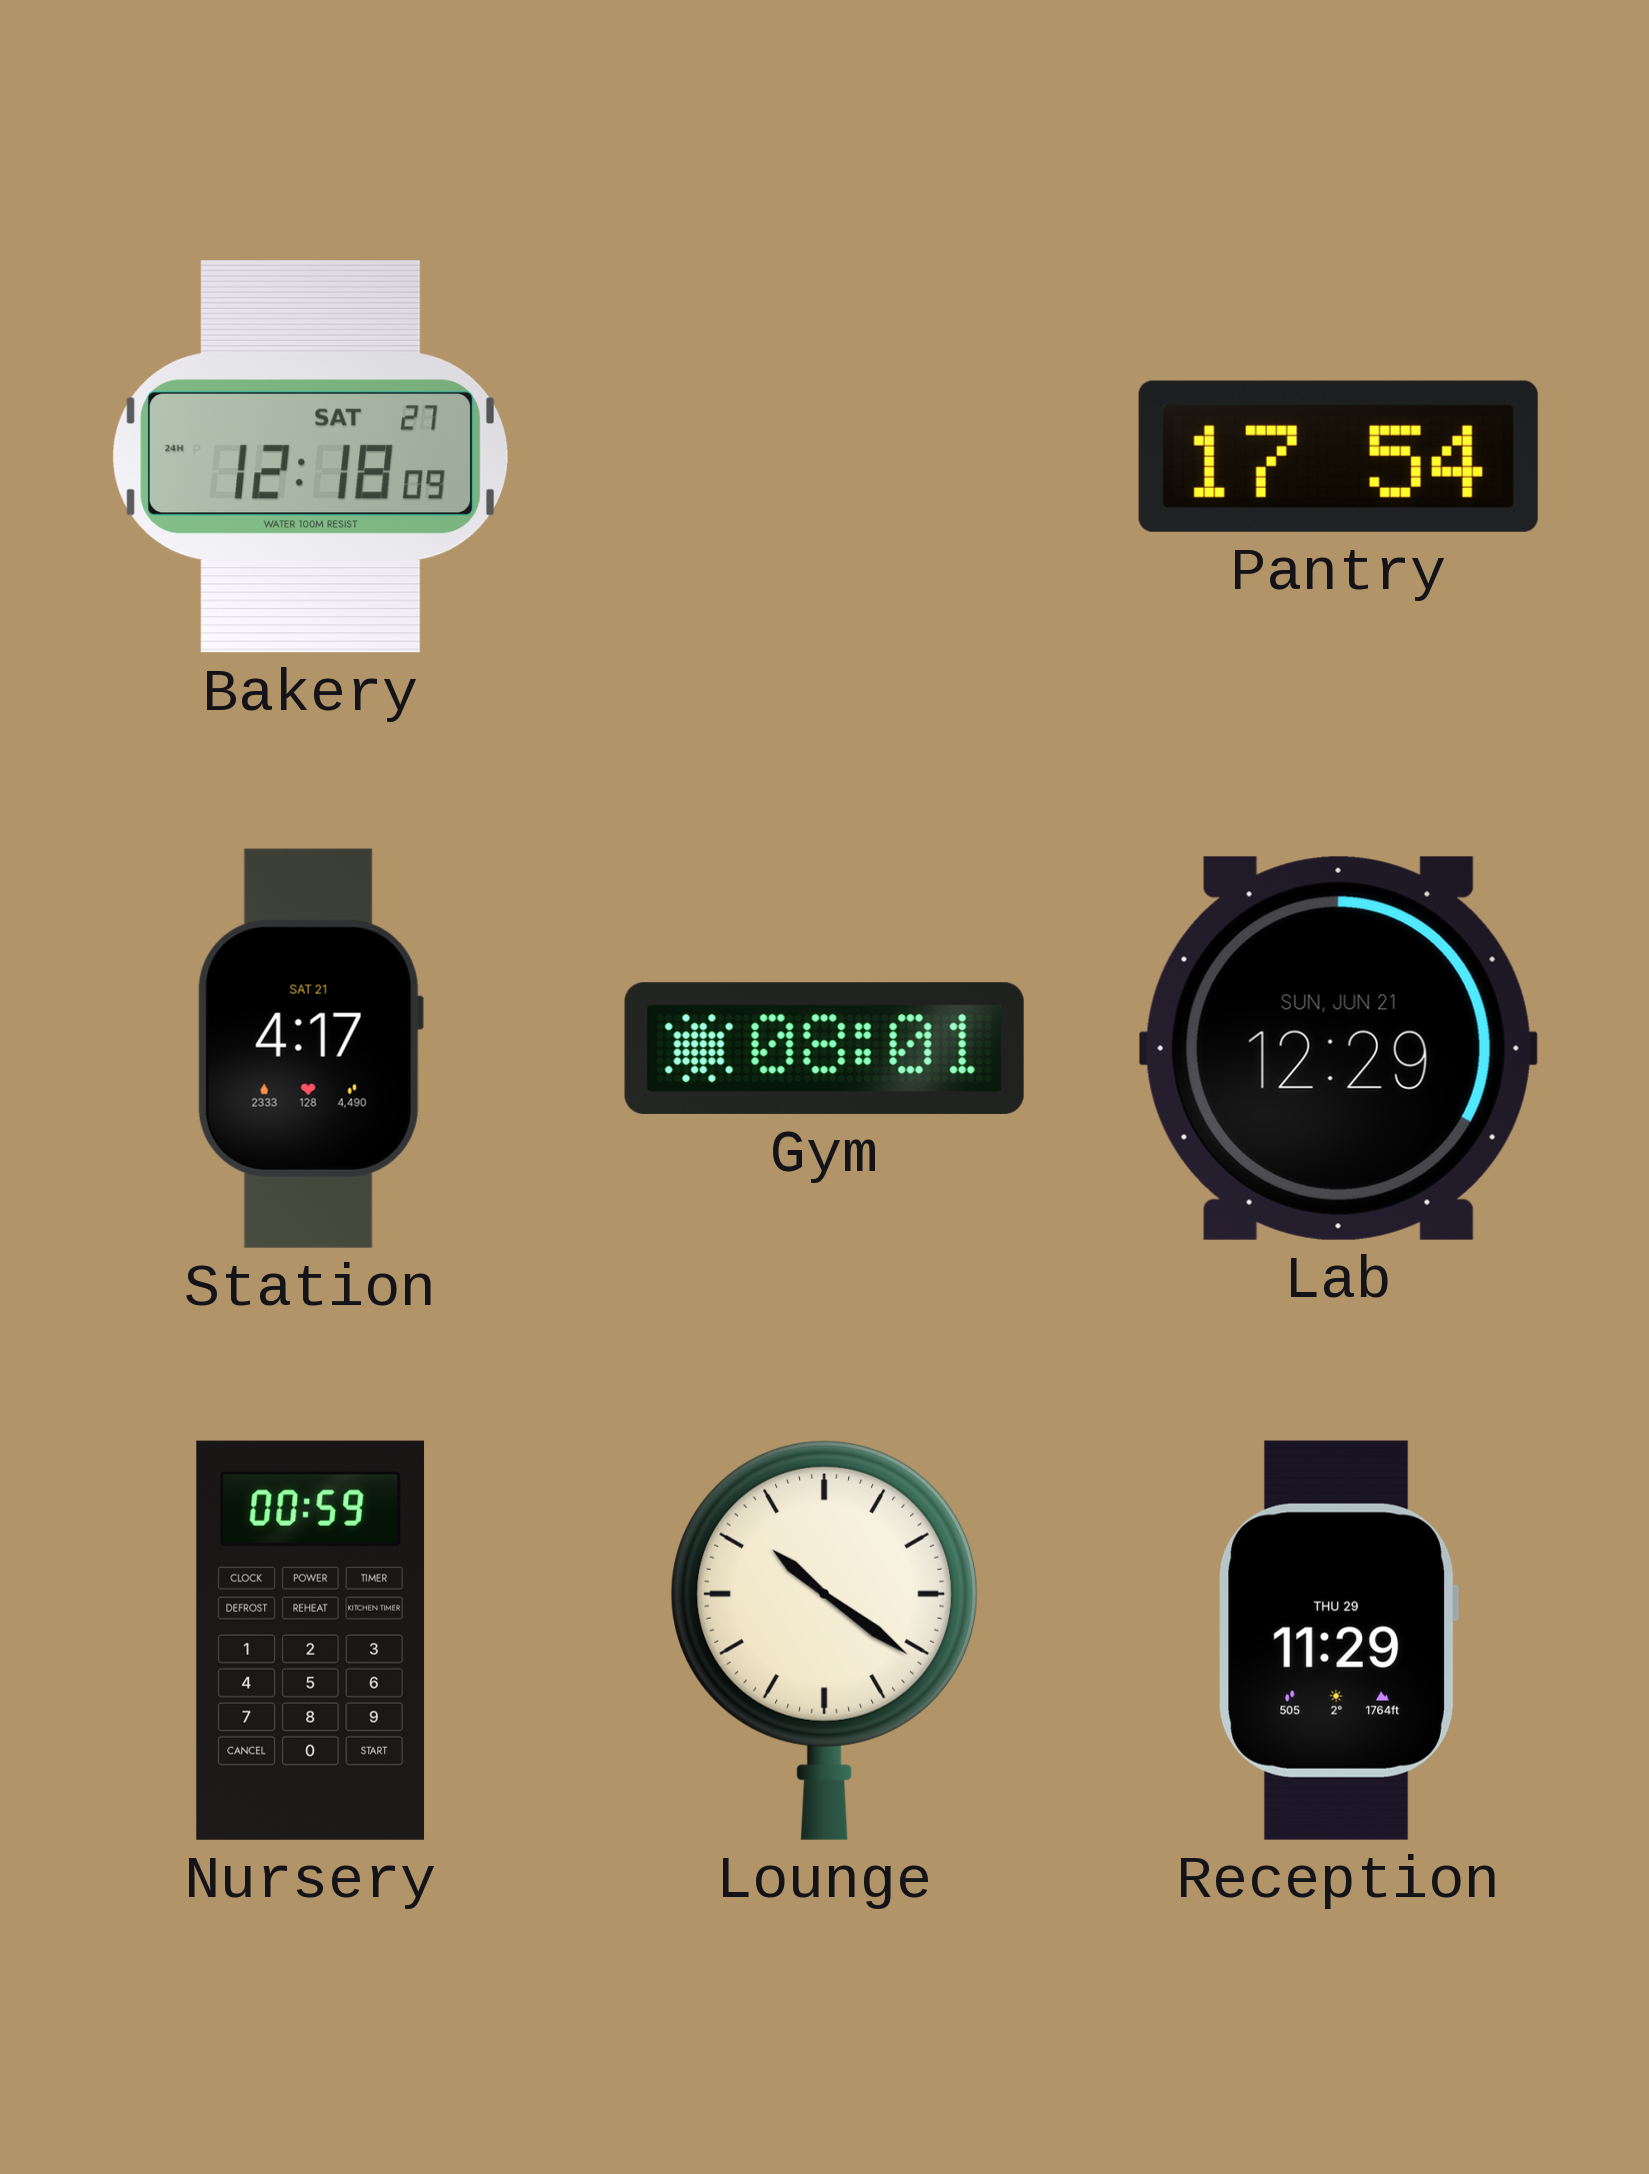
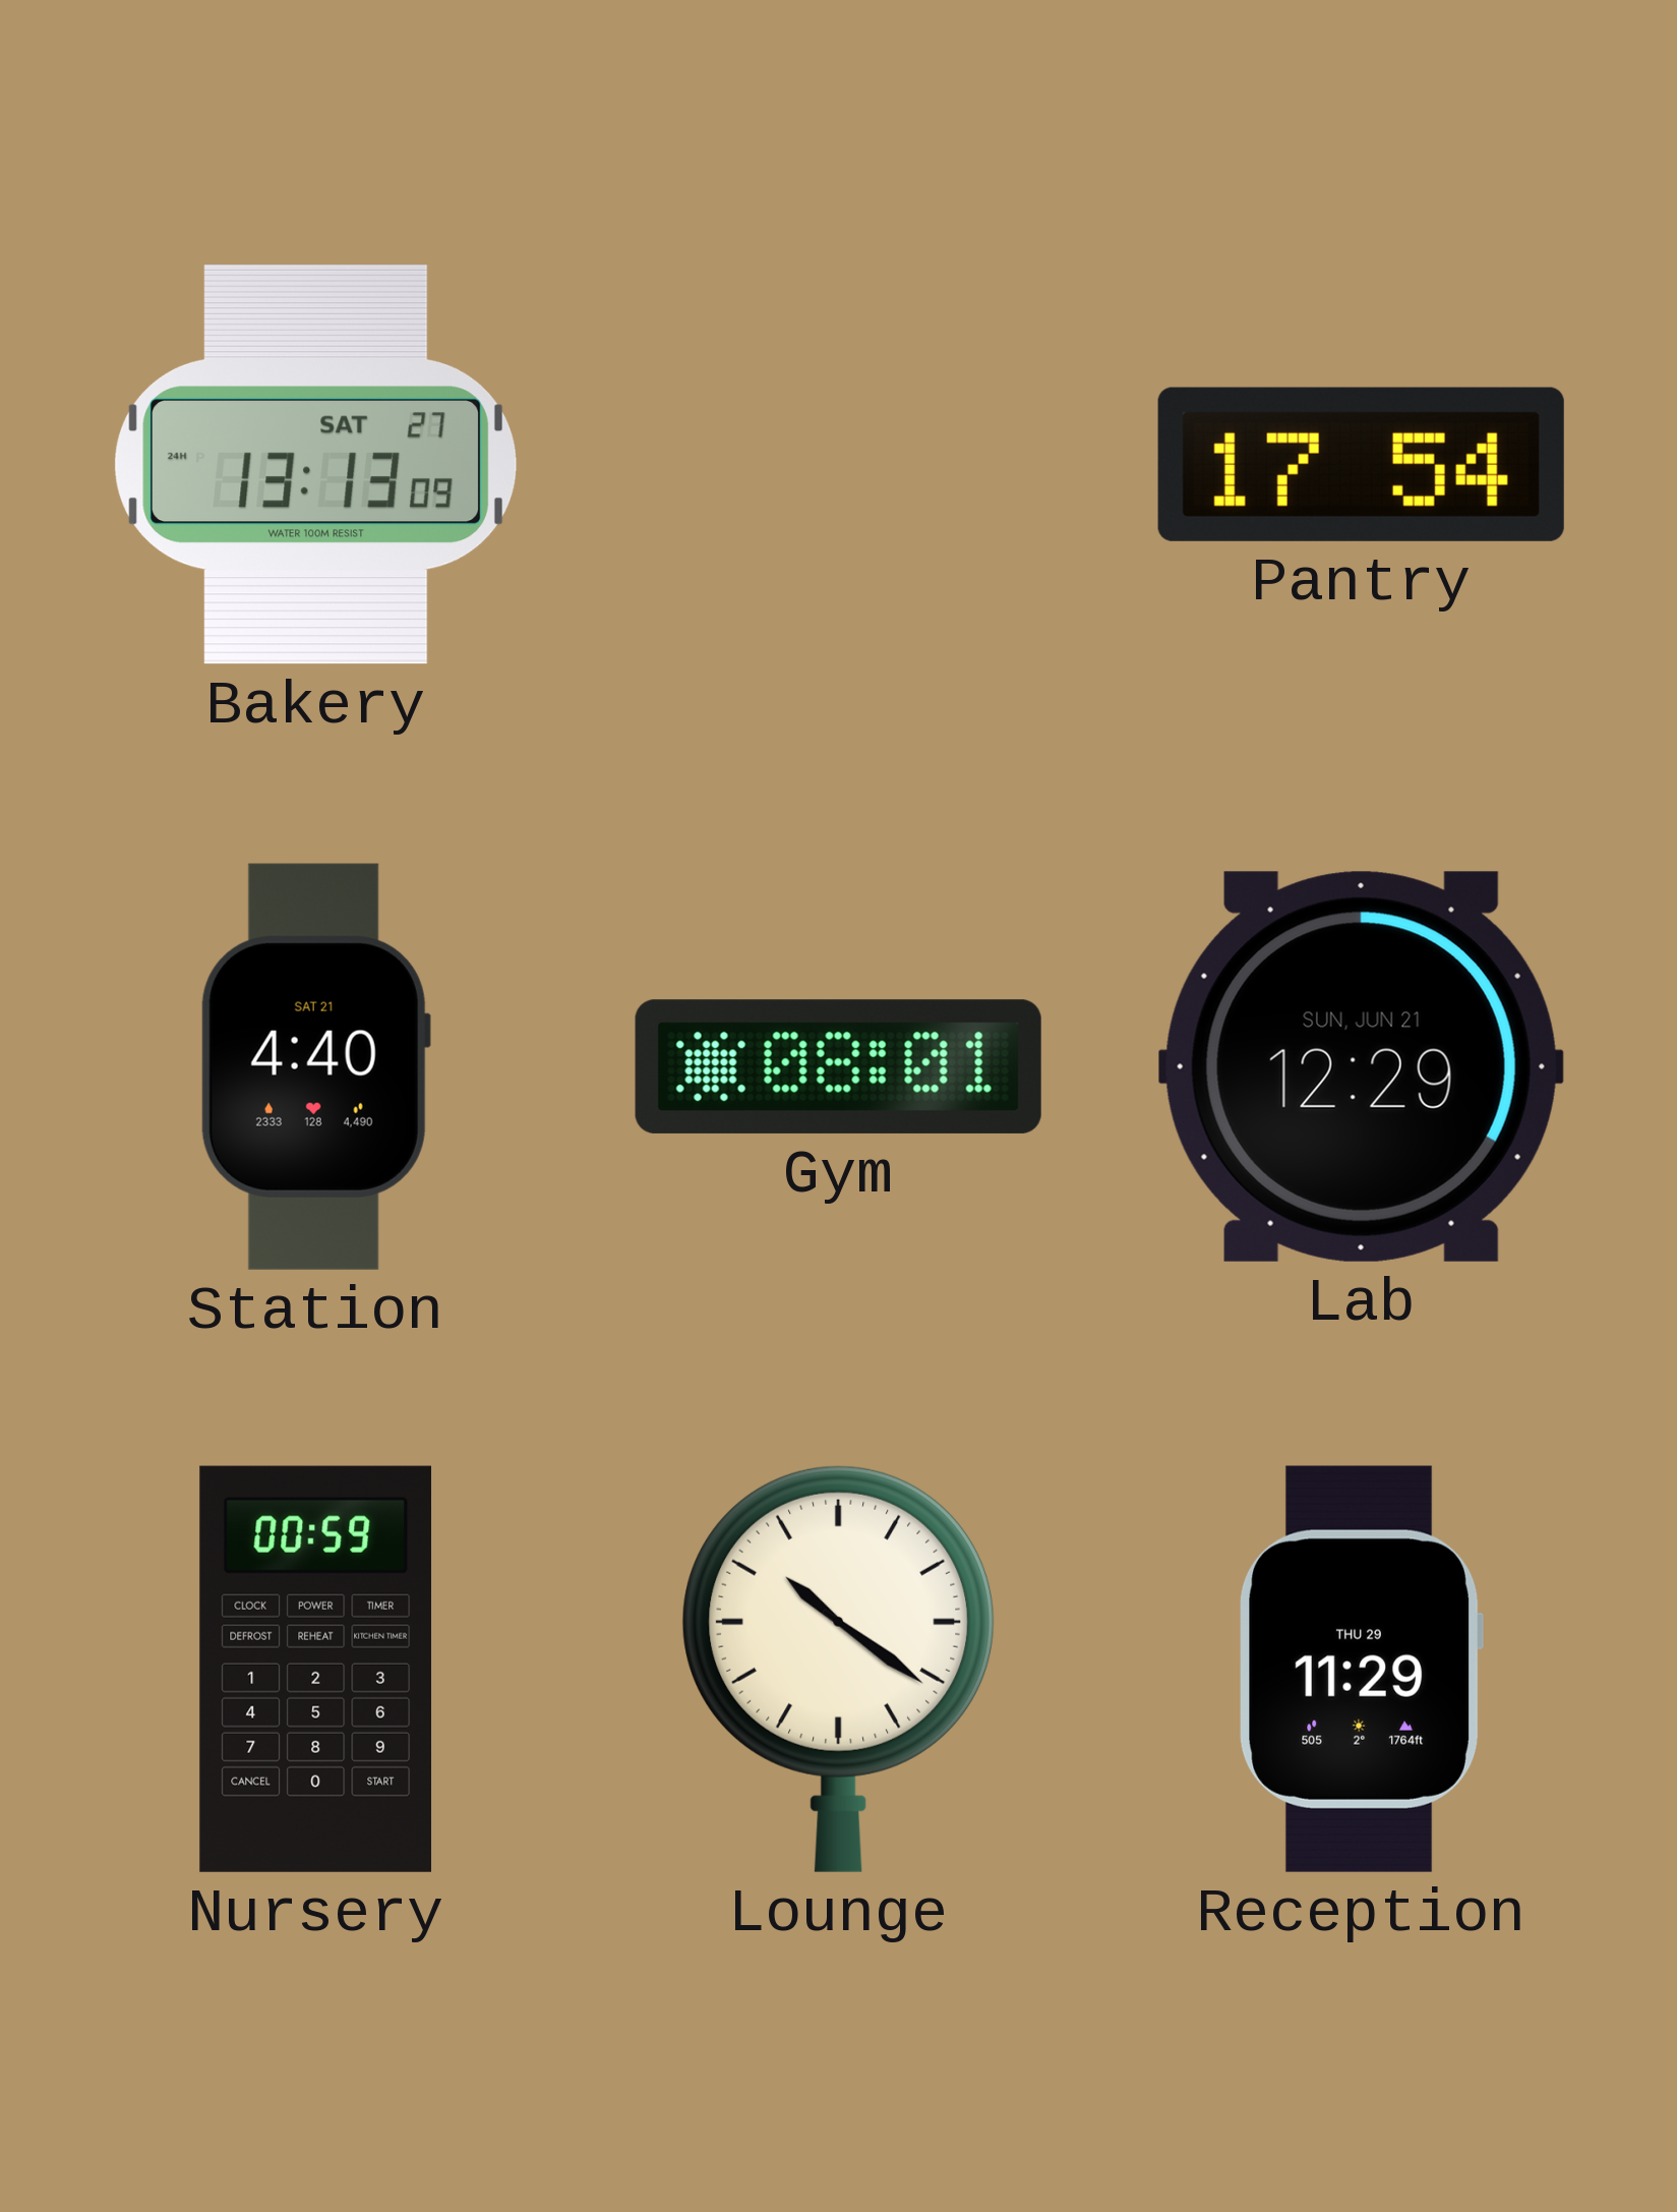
Bakery: 12:18 -> 13:13
Station: 4:17 -> 4:40
